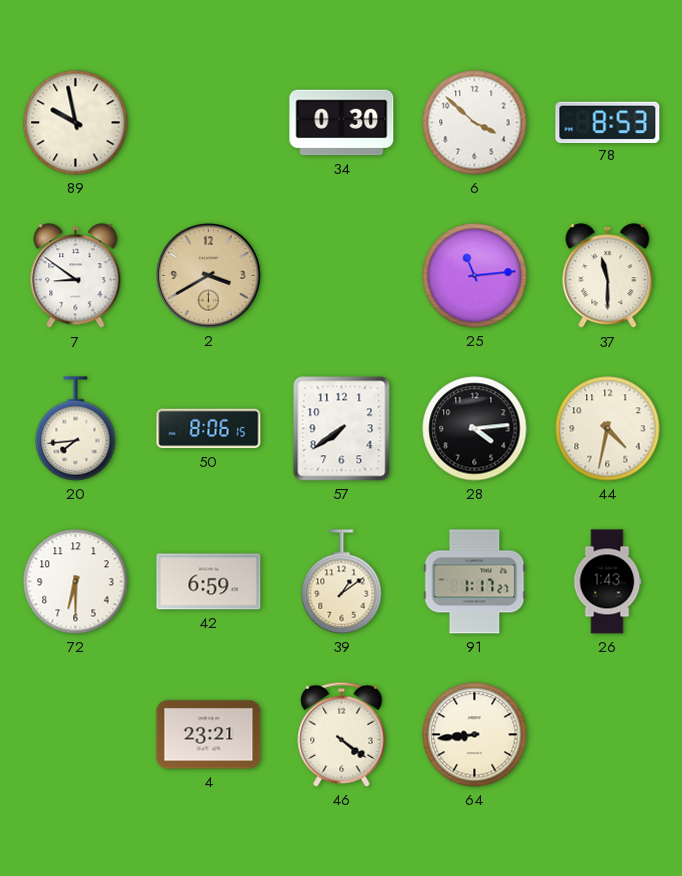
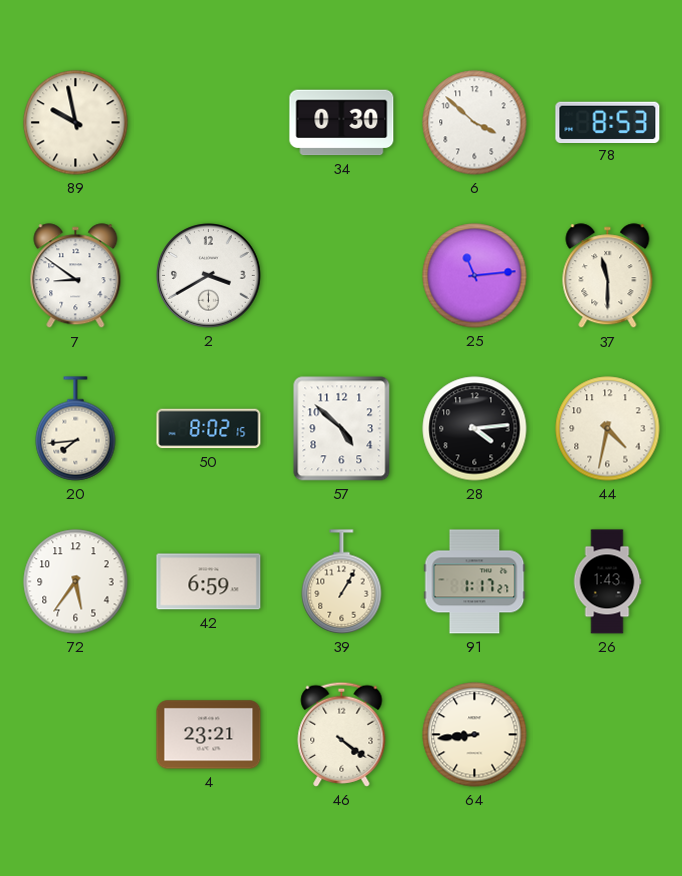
2 dial: champagne -> white
50: 8:06 -> 8:02
57: 7:39 -> 4:52
72: 6:30 -> 5:36
39: 1:09 -> 1:05
